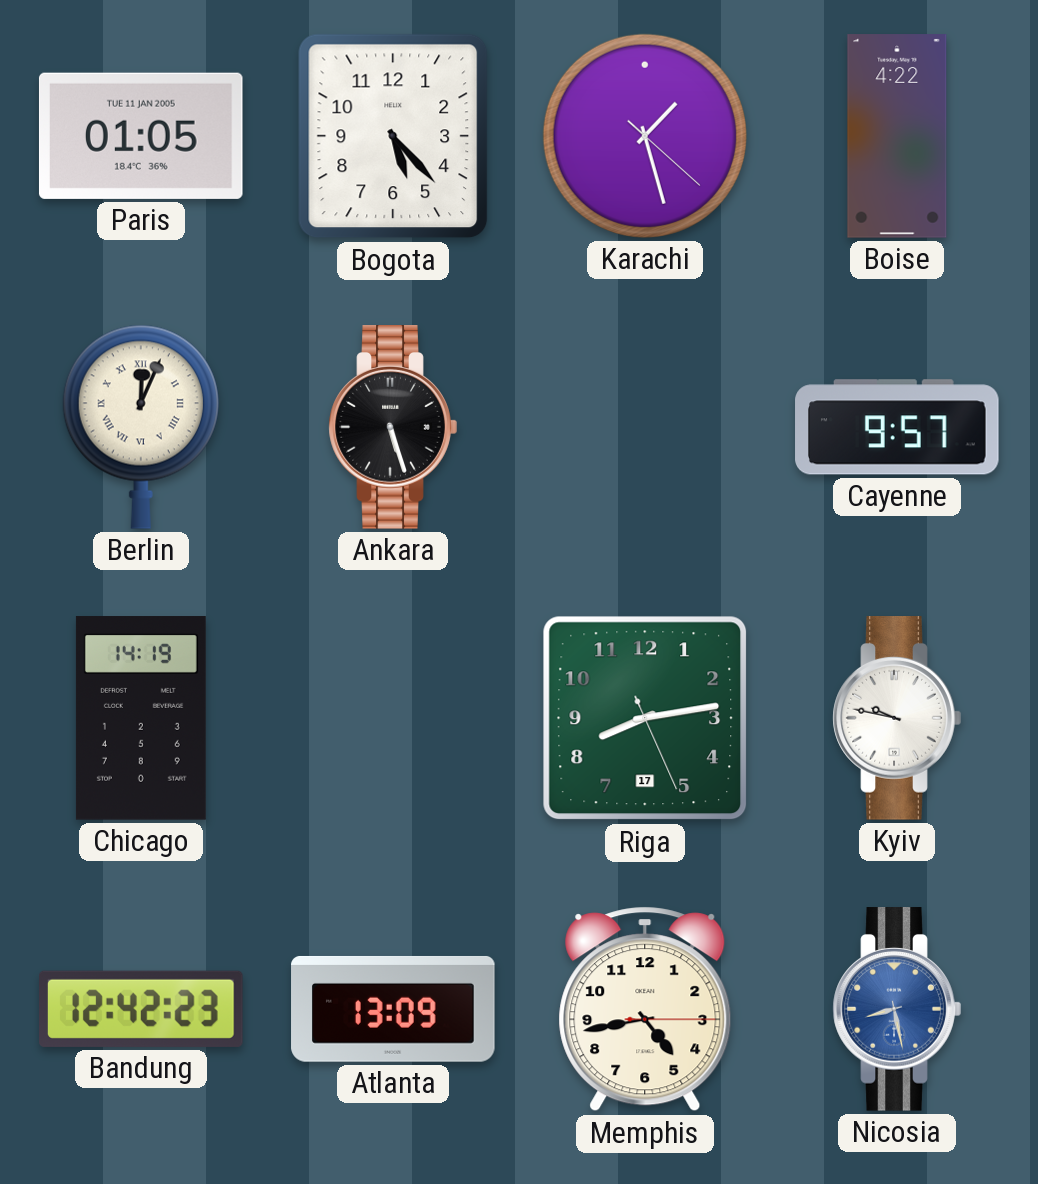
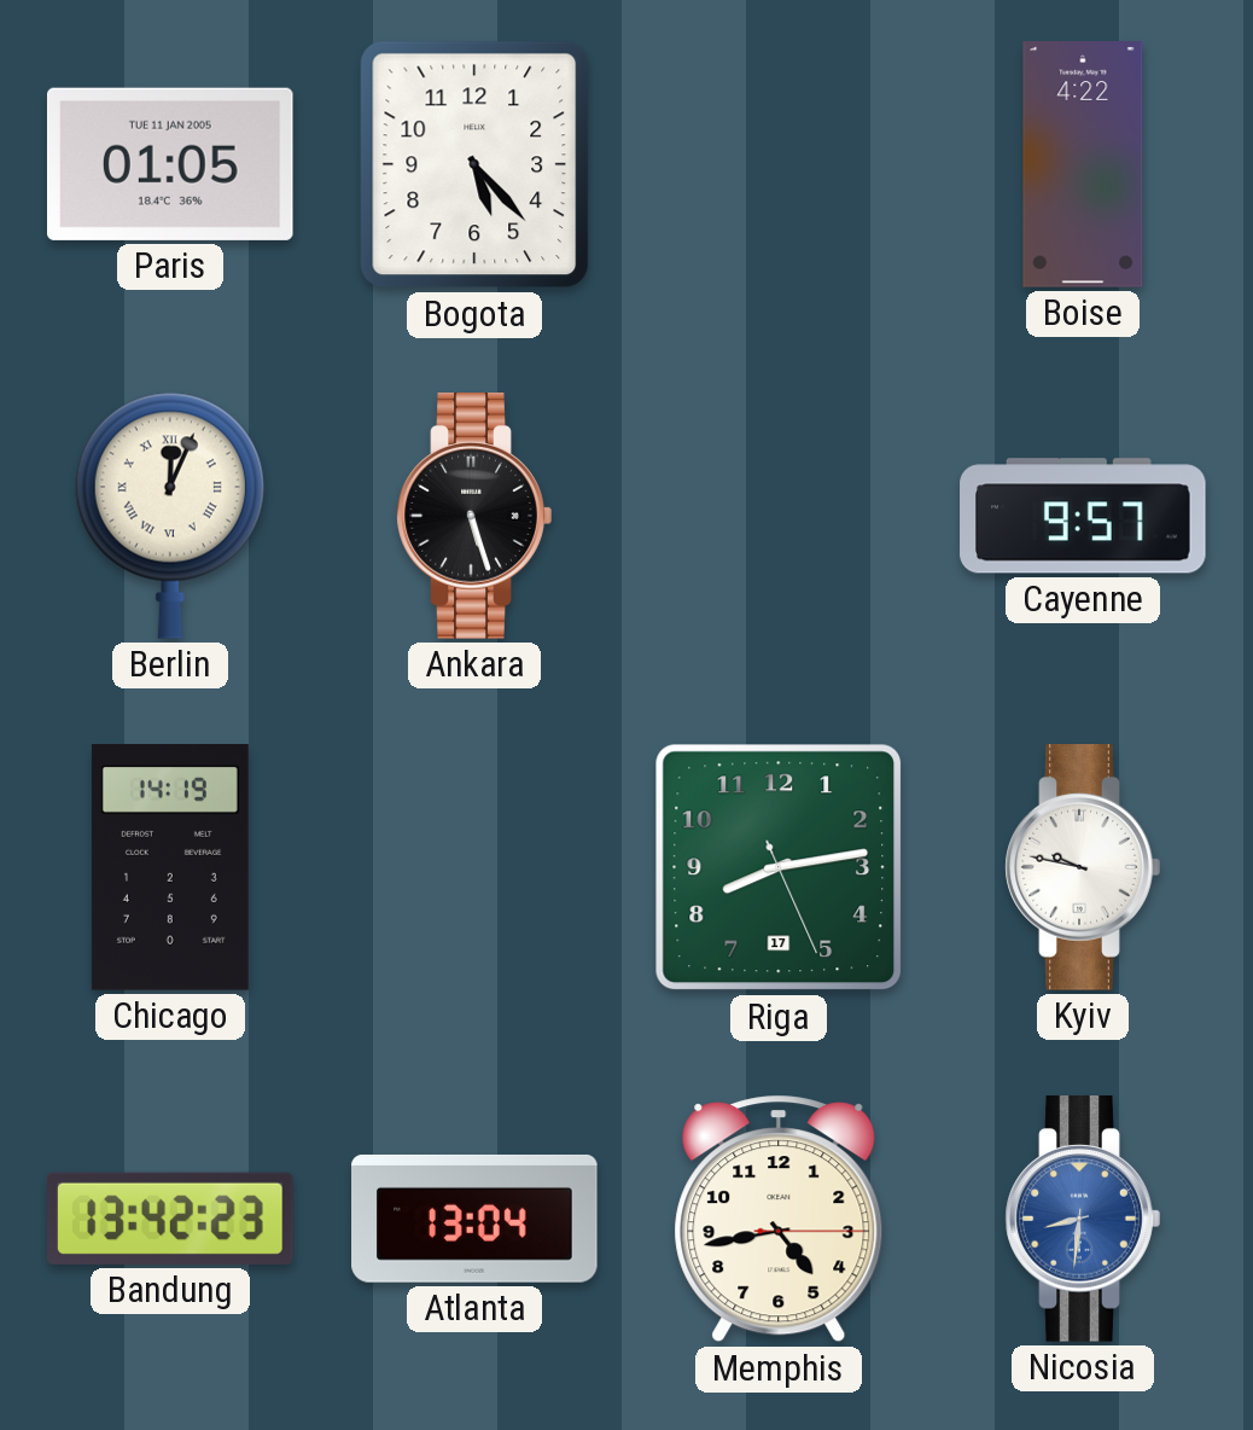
Karachi: 1:27 -> none
Bandung: 12:42 -> 13:42
Atlanta: 13:09 -> 13:04
Nicosia: 8:28 -> 8:31
